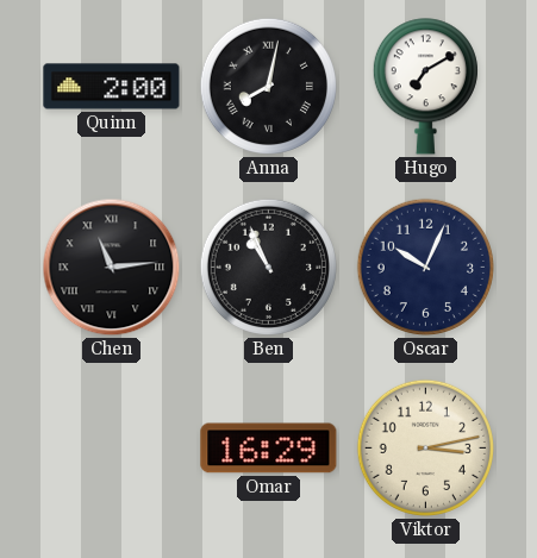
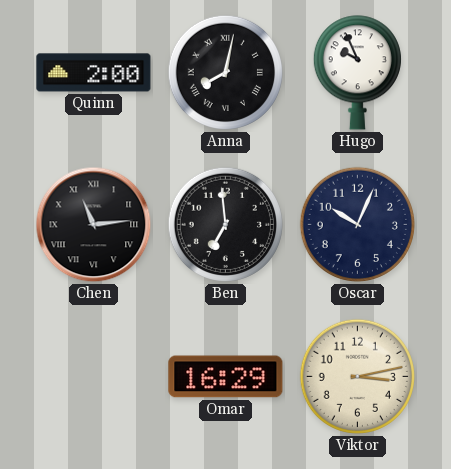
Hugo: 7:10 -> 9:56
Ben: 10:56 -> 6:59
